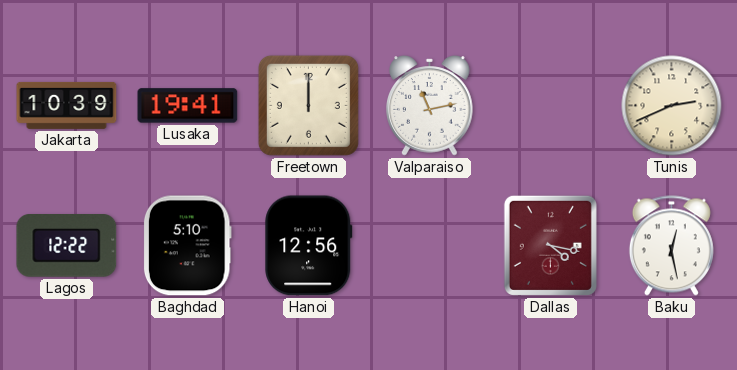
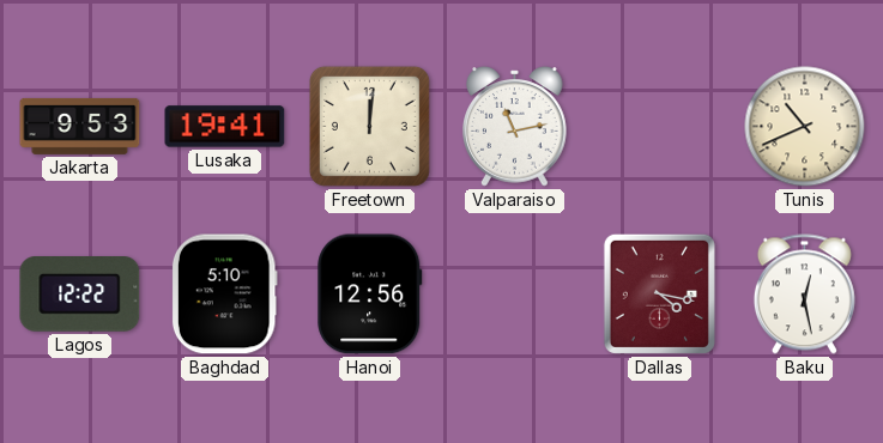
Jakarta: 10:39 -> 9:53
Freetown: 12:00 -> 12:01
Tunis: 2:41 -> 10:41
